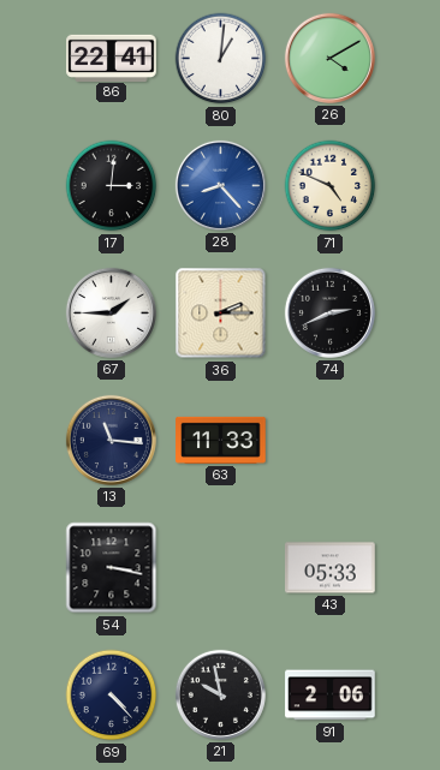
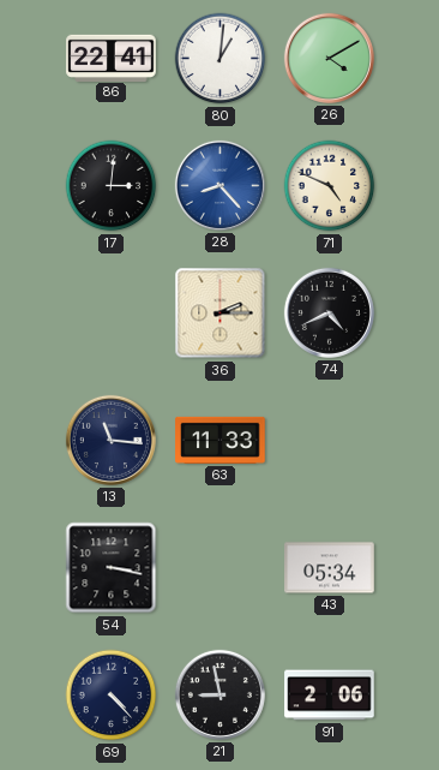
67: 1:45 -> none
74: 2:41 -> 4:41
43: 05:33 -> 05:34
21: 9:58 -> 8:58
